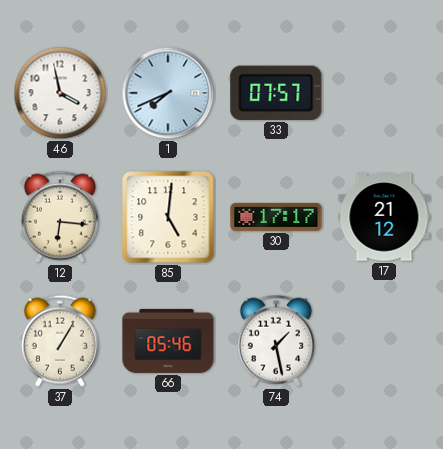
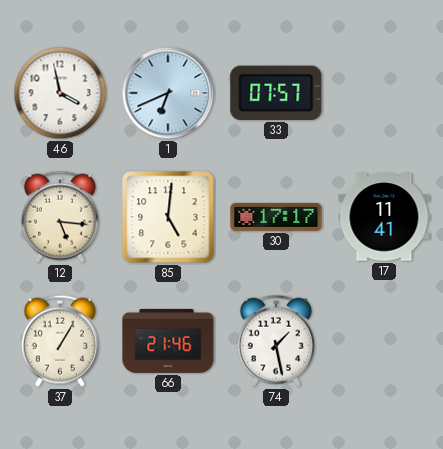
1: 7:41 -> 6:41
12: 6:16 -> 5:16
17: 21:12 -> 11:41
66: 05:46 -> 21:46
